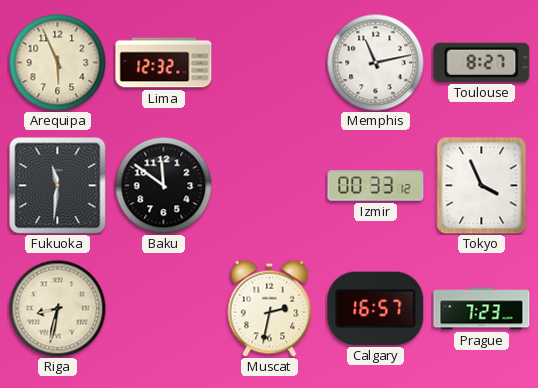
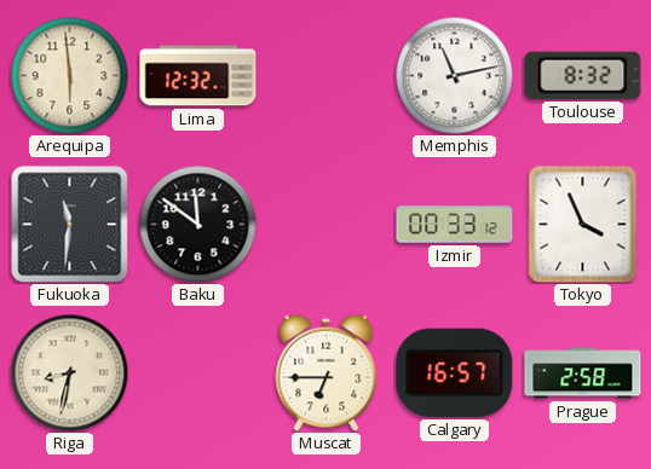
Arequipa: 5:56 -> 5:59
Toulouse: 8:27 -> 8:32
Muscat: 2:32 -> 6:45
Prague: 7:23 -> 2:58
